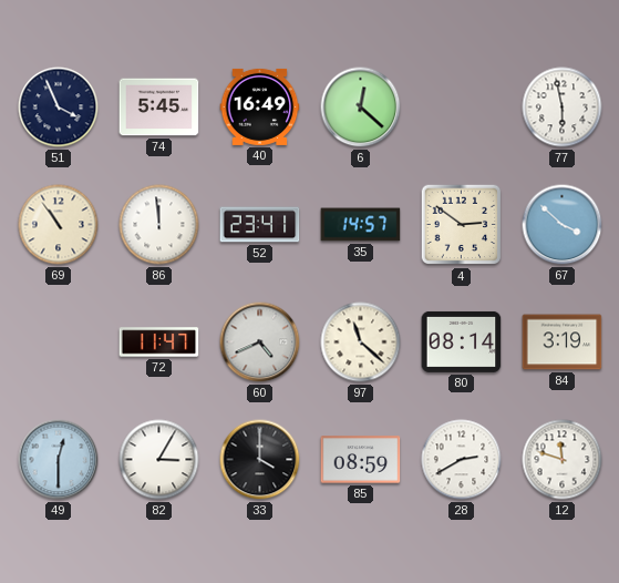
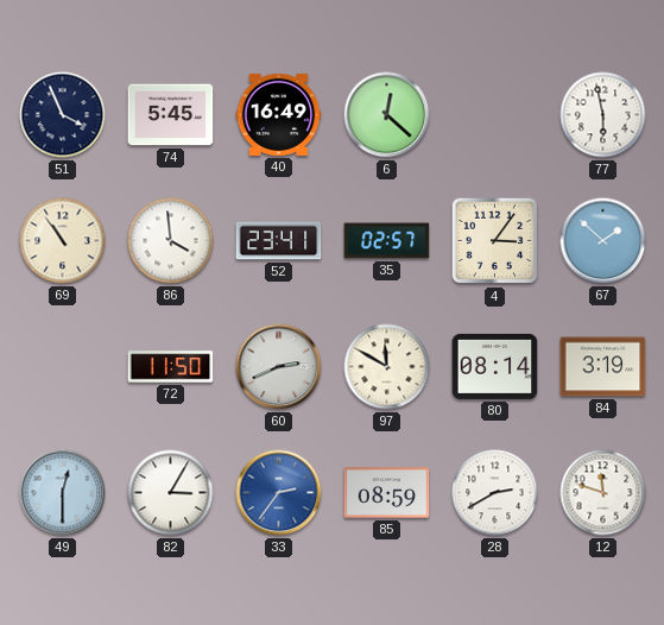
86: 11:59 -> 3:59
35: 14:57 -> 02:57
4: 2:51 -> 3:06
67: 3:52 -> 1:52
72: 11:47 -> 11:50
60: 4:41 -> 2:41
97: 11:22 -> 11:50
33: 4:00 -> 2:36
33 dial: black -> blue
